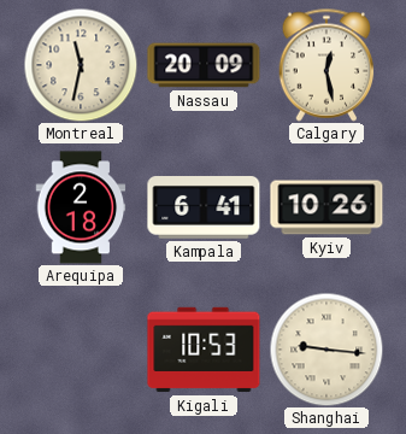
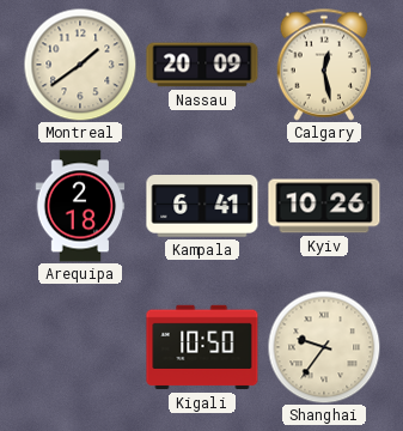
Montreal: 11:32 -> 1:39
Kigali: 10:53 -> 10:50
Shanghai: 9:16 -> 9:36
